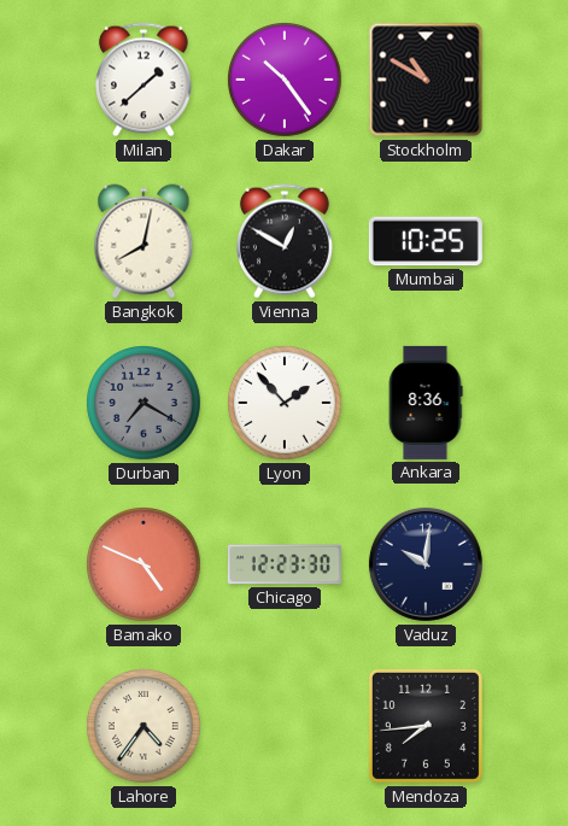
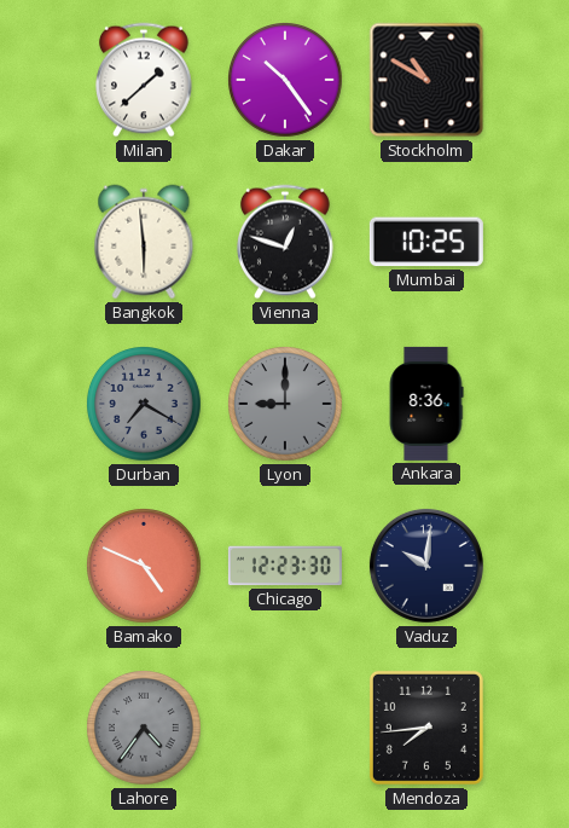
Bangkok: 8:02 -> 5:59
Vienna: 12:50 -> 12:48
Lyon: 1:53 -> 9:00
Lyon dial: white -> grey
Lahore dial: cream -> grey
